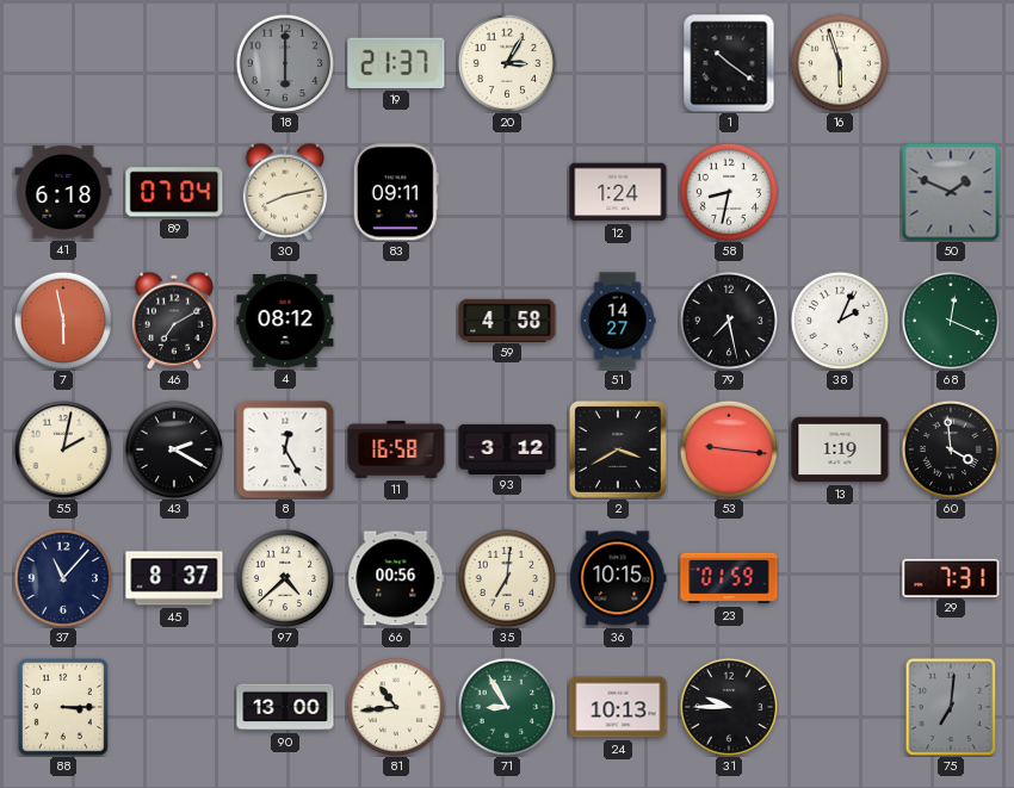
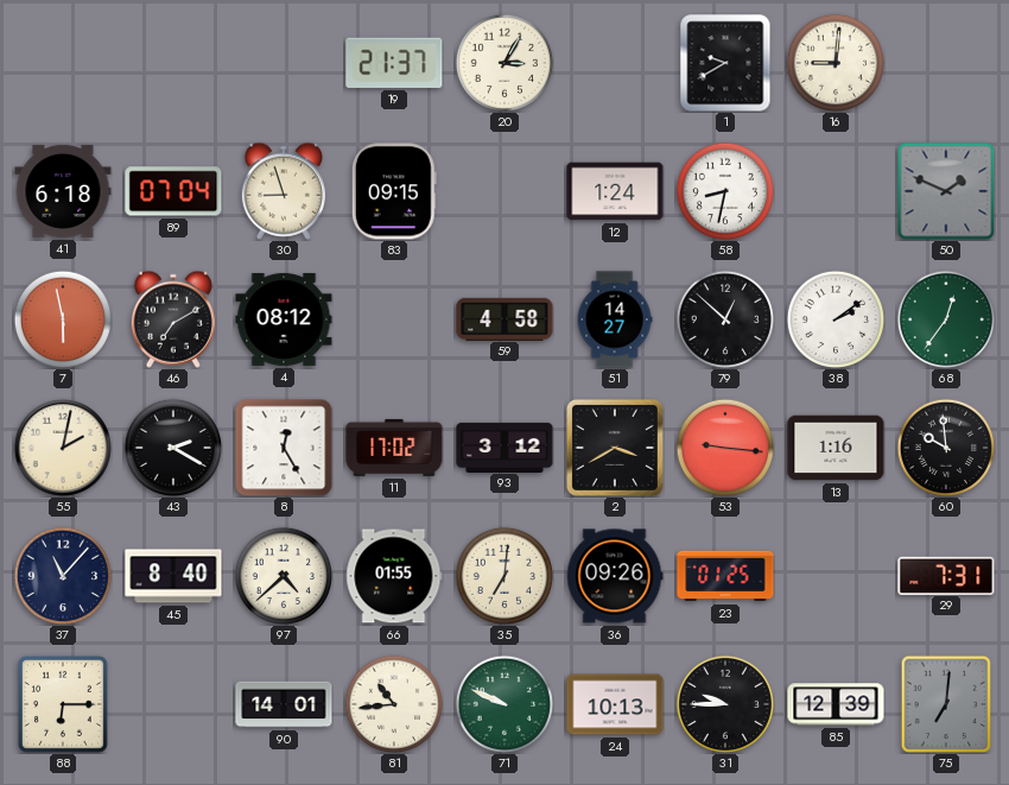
18: 6:00 -> none
1: 10:21 -> 9:40
16: 5:57 -> 9:01
30: 8:13 -> 8:57
83: 09:11 -> 09:15
79: 7:28 -> 12:52
38: 2:04 -> 2:09
68: 12:19 -> 12:36
11: 16:58 -> 17:02
13: 1:19 -> 1:16
60: 3:59 -> 9:59
45: 8:37 -> 8:40
66: 00:56 -> 01:55
36: 10:15 -> 09:26
23: 01:59 -> 01:25
88: 3:15 -> 6:15
90: 13:00 -> 14:01
71: 8:55 -> 9:49
85: none -> 12:39
